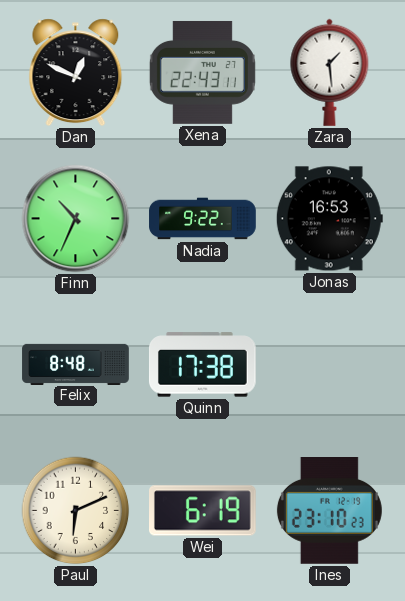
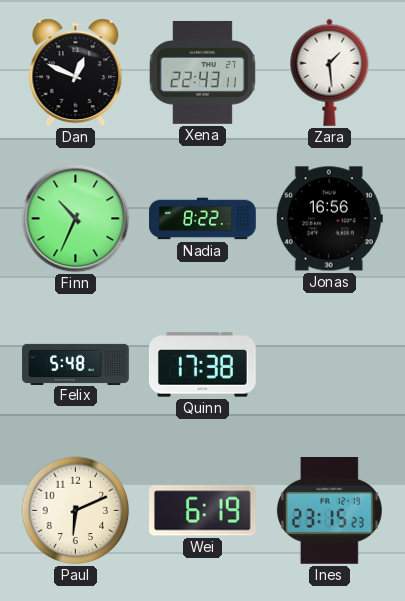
Nadia: 9:22 -> 8:22
Jonas: 16:53 -> 16:56
Felix: 8:48 -> 5:48
Ines: 23:10 -> 23:15
